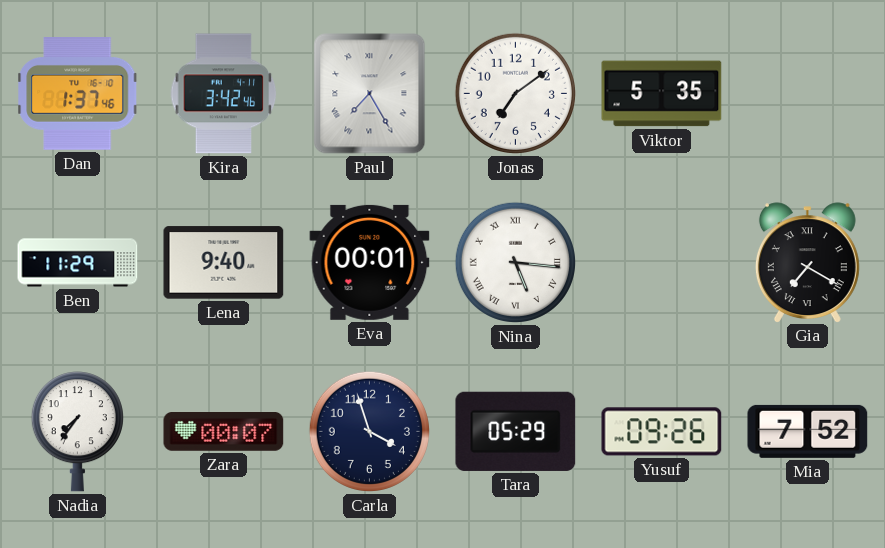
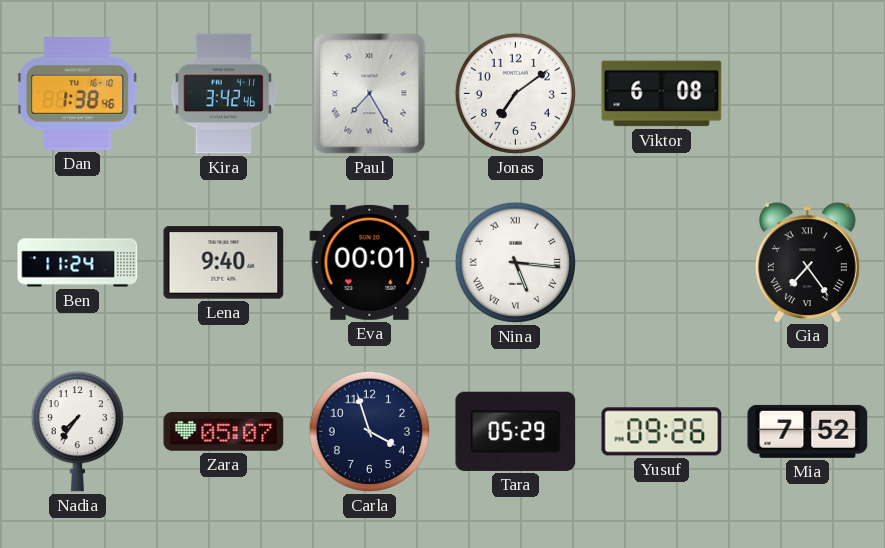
Dan: 1:37 -> 1:38
Viktor: 5:35 -> 6:08
Ben: 11:29 -> 11:24
Gia: 7:20 -> 7:24
Zara: 00:07 -> 05:07
